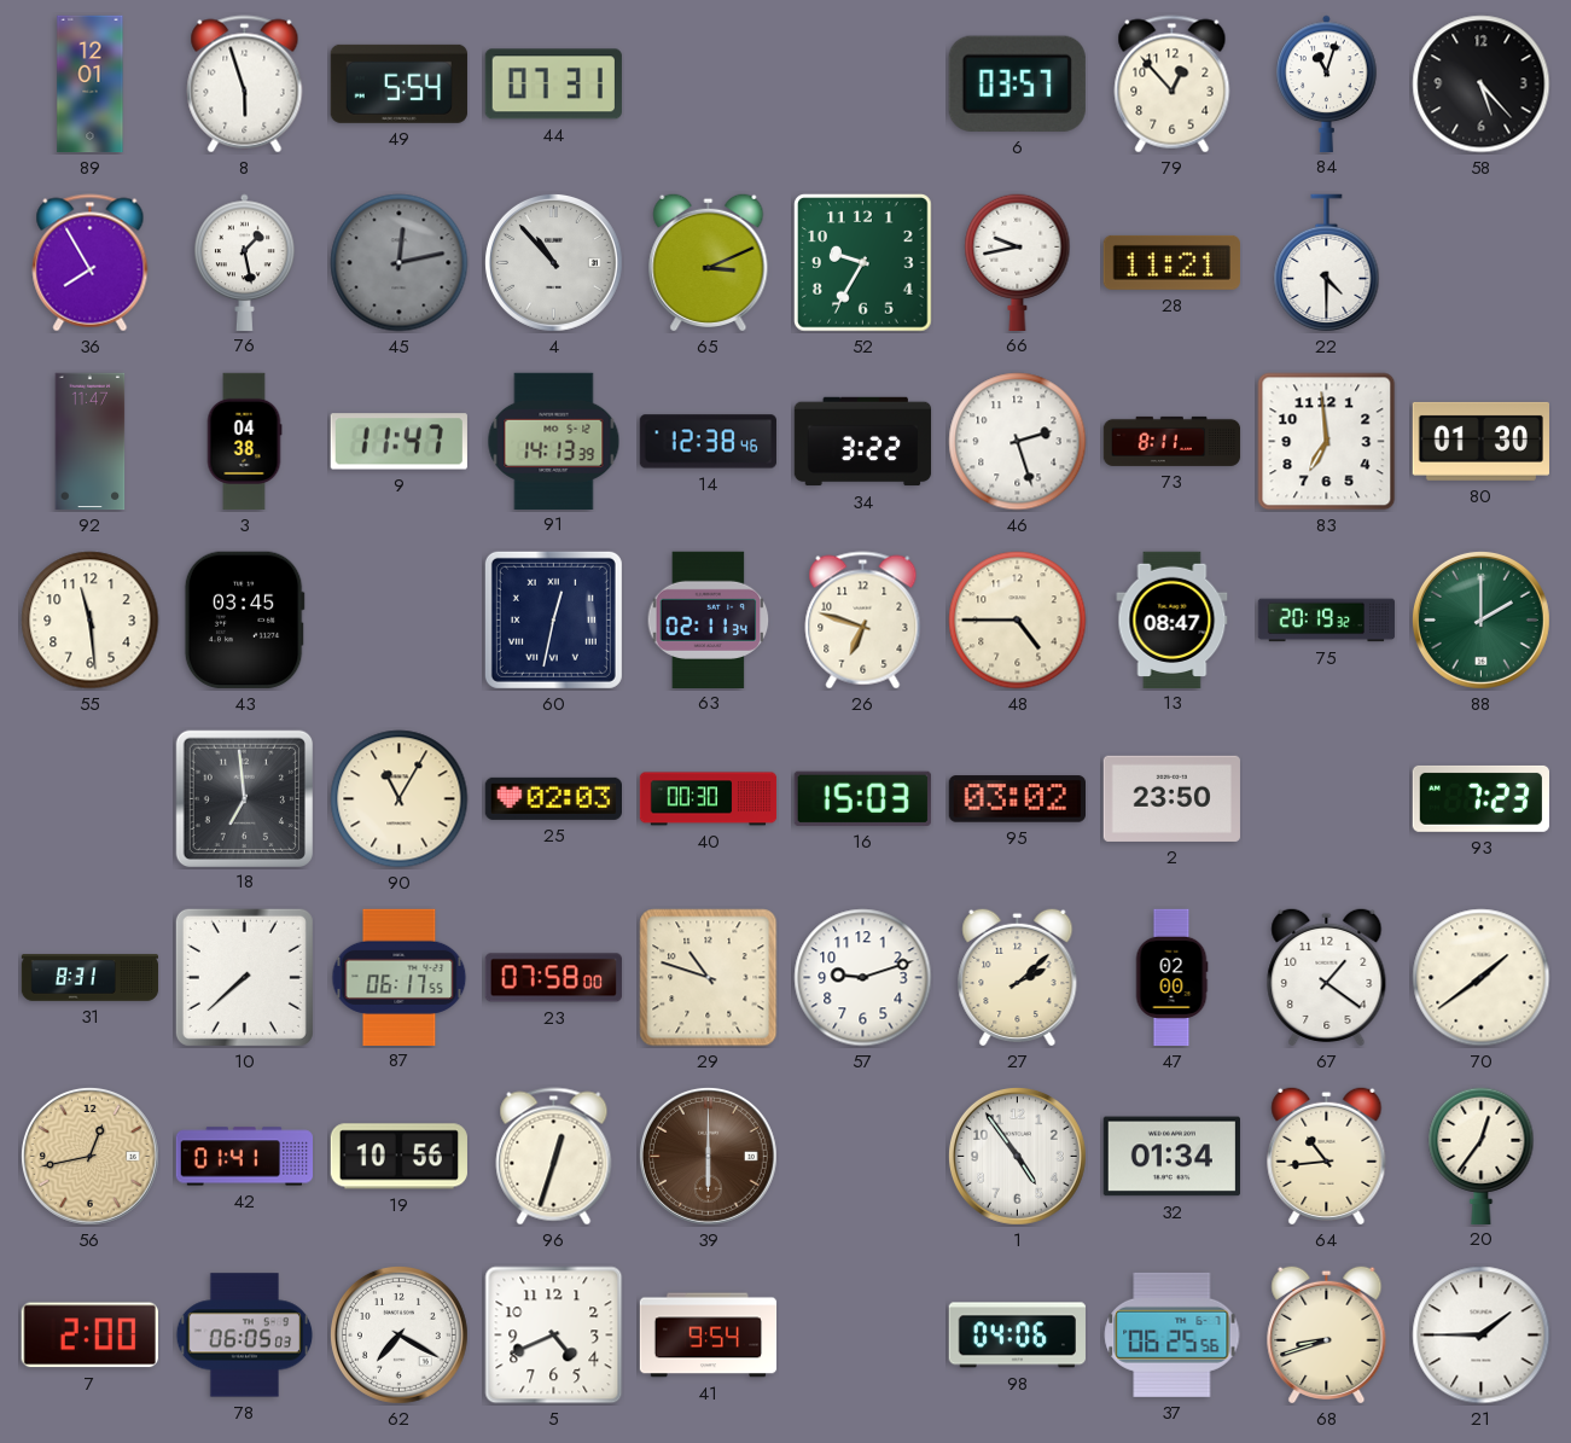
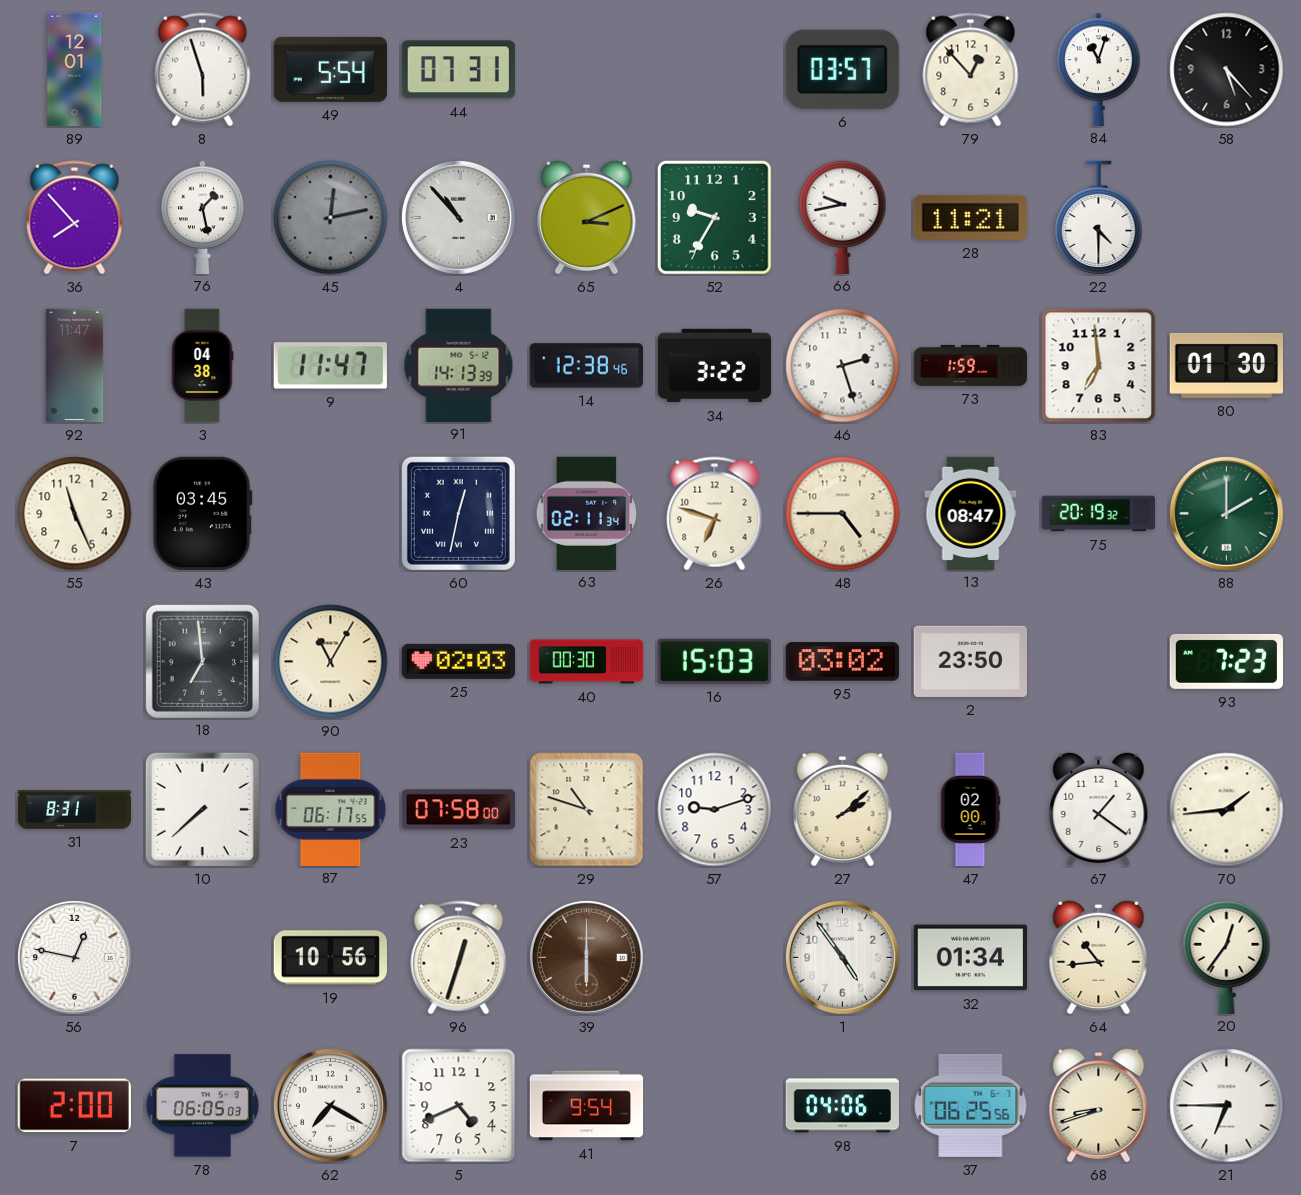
36: 7:55 -> 7:53
73: 8:11 -> 1:59
55: 11:29 -> 11:26
70: 1:39 -> 1:44
56: 12:43 -> 12:47
56 dial: champagne -> white
42: 01:41 -> none
21: 1:45 -> 6:45
